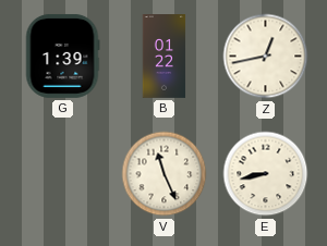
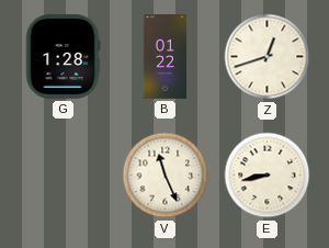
G: 1:39 -> 1:28
Z: 12:43 -> 12:42
